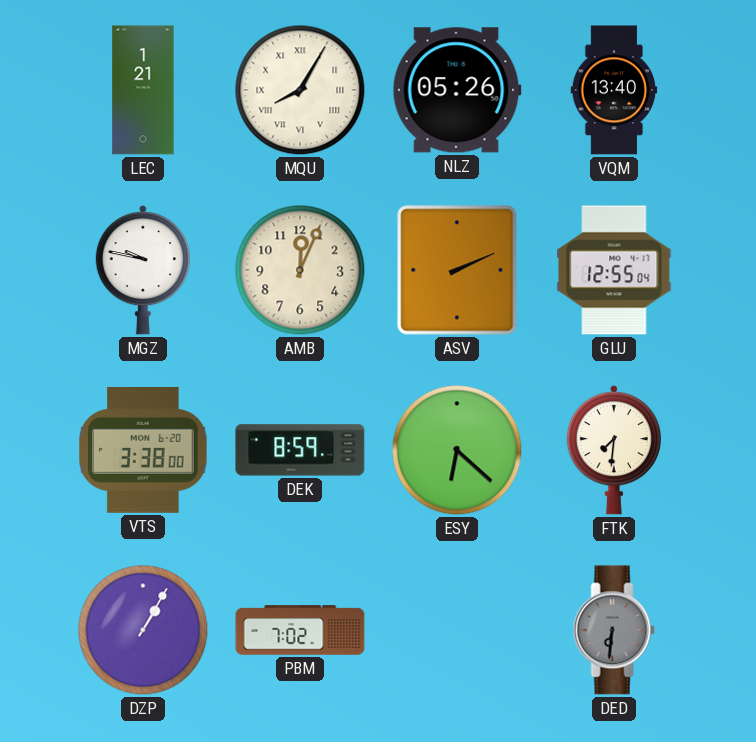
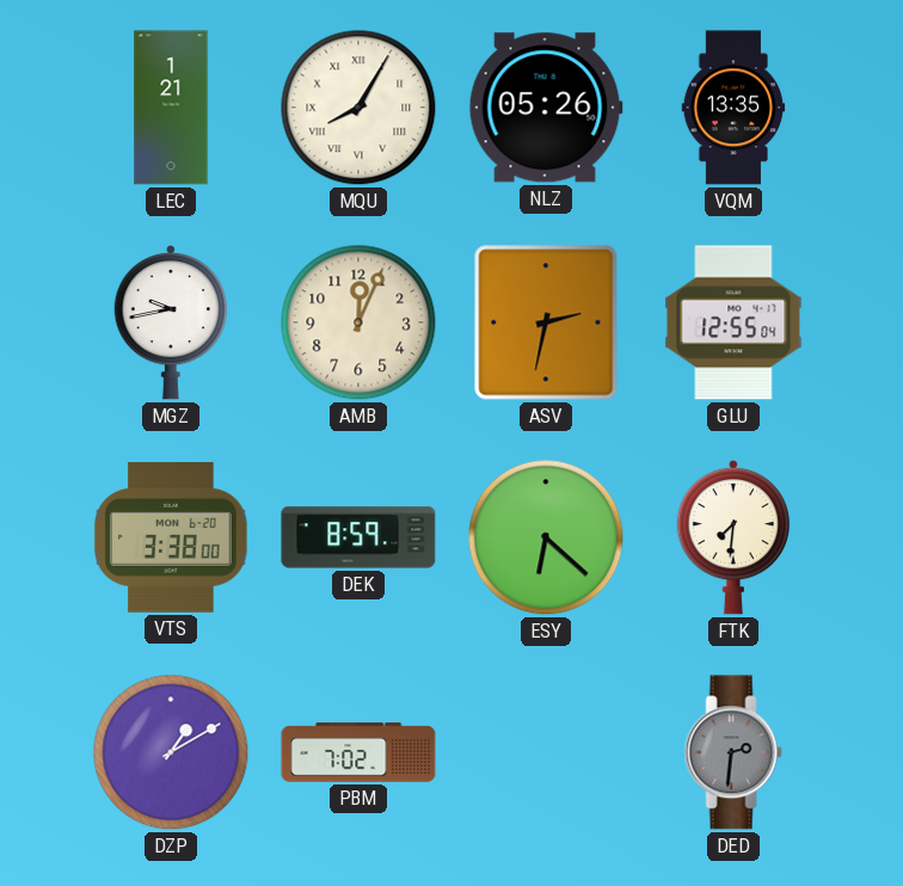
VQM: 13:40 -> 13:35
MGZ: 9:47 -> 9:43
ASV: 2:11 -> 2:32
DZP: 1:05 -> 1:10
DED: 6:31 -> 2:31
